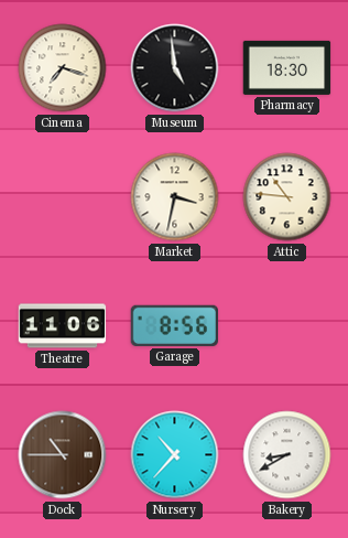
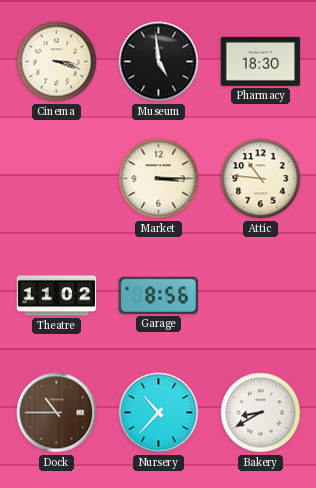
Cinema: 7:18 -> 3:18
Market: 3:32 -> 3:15
Theatre: 11:06 -> 11:02
